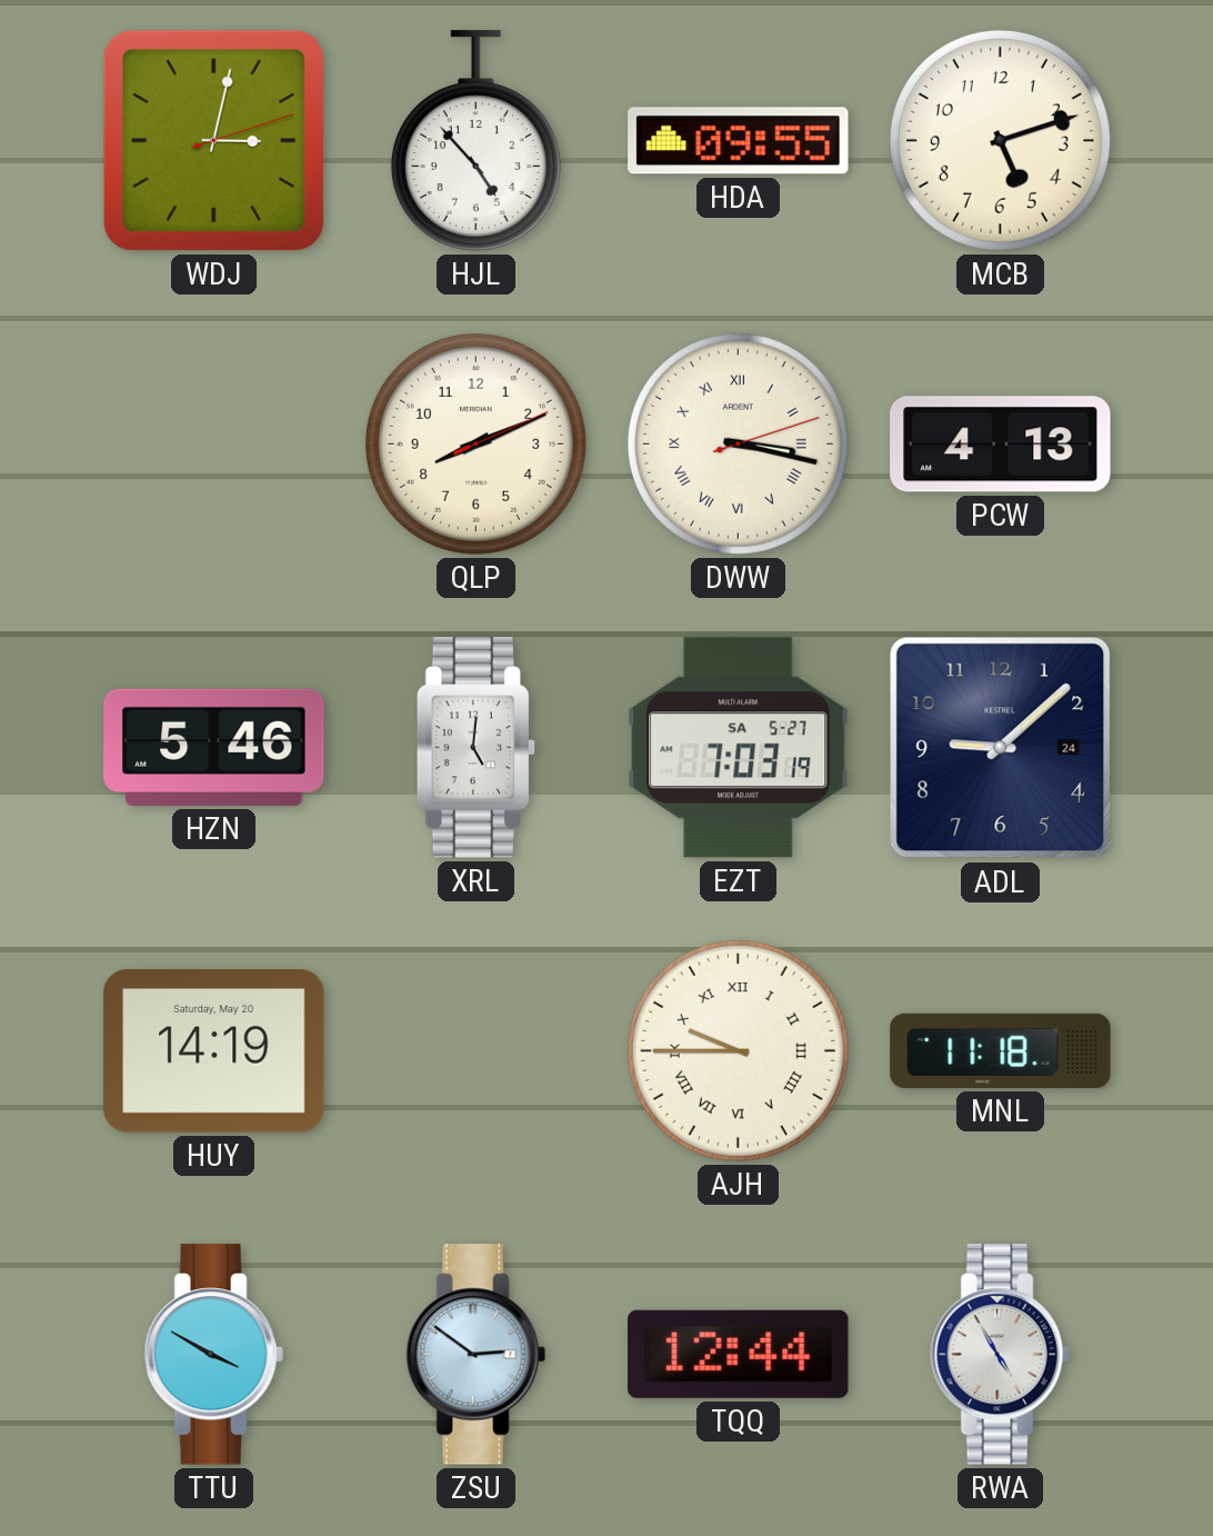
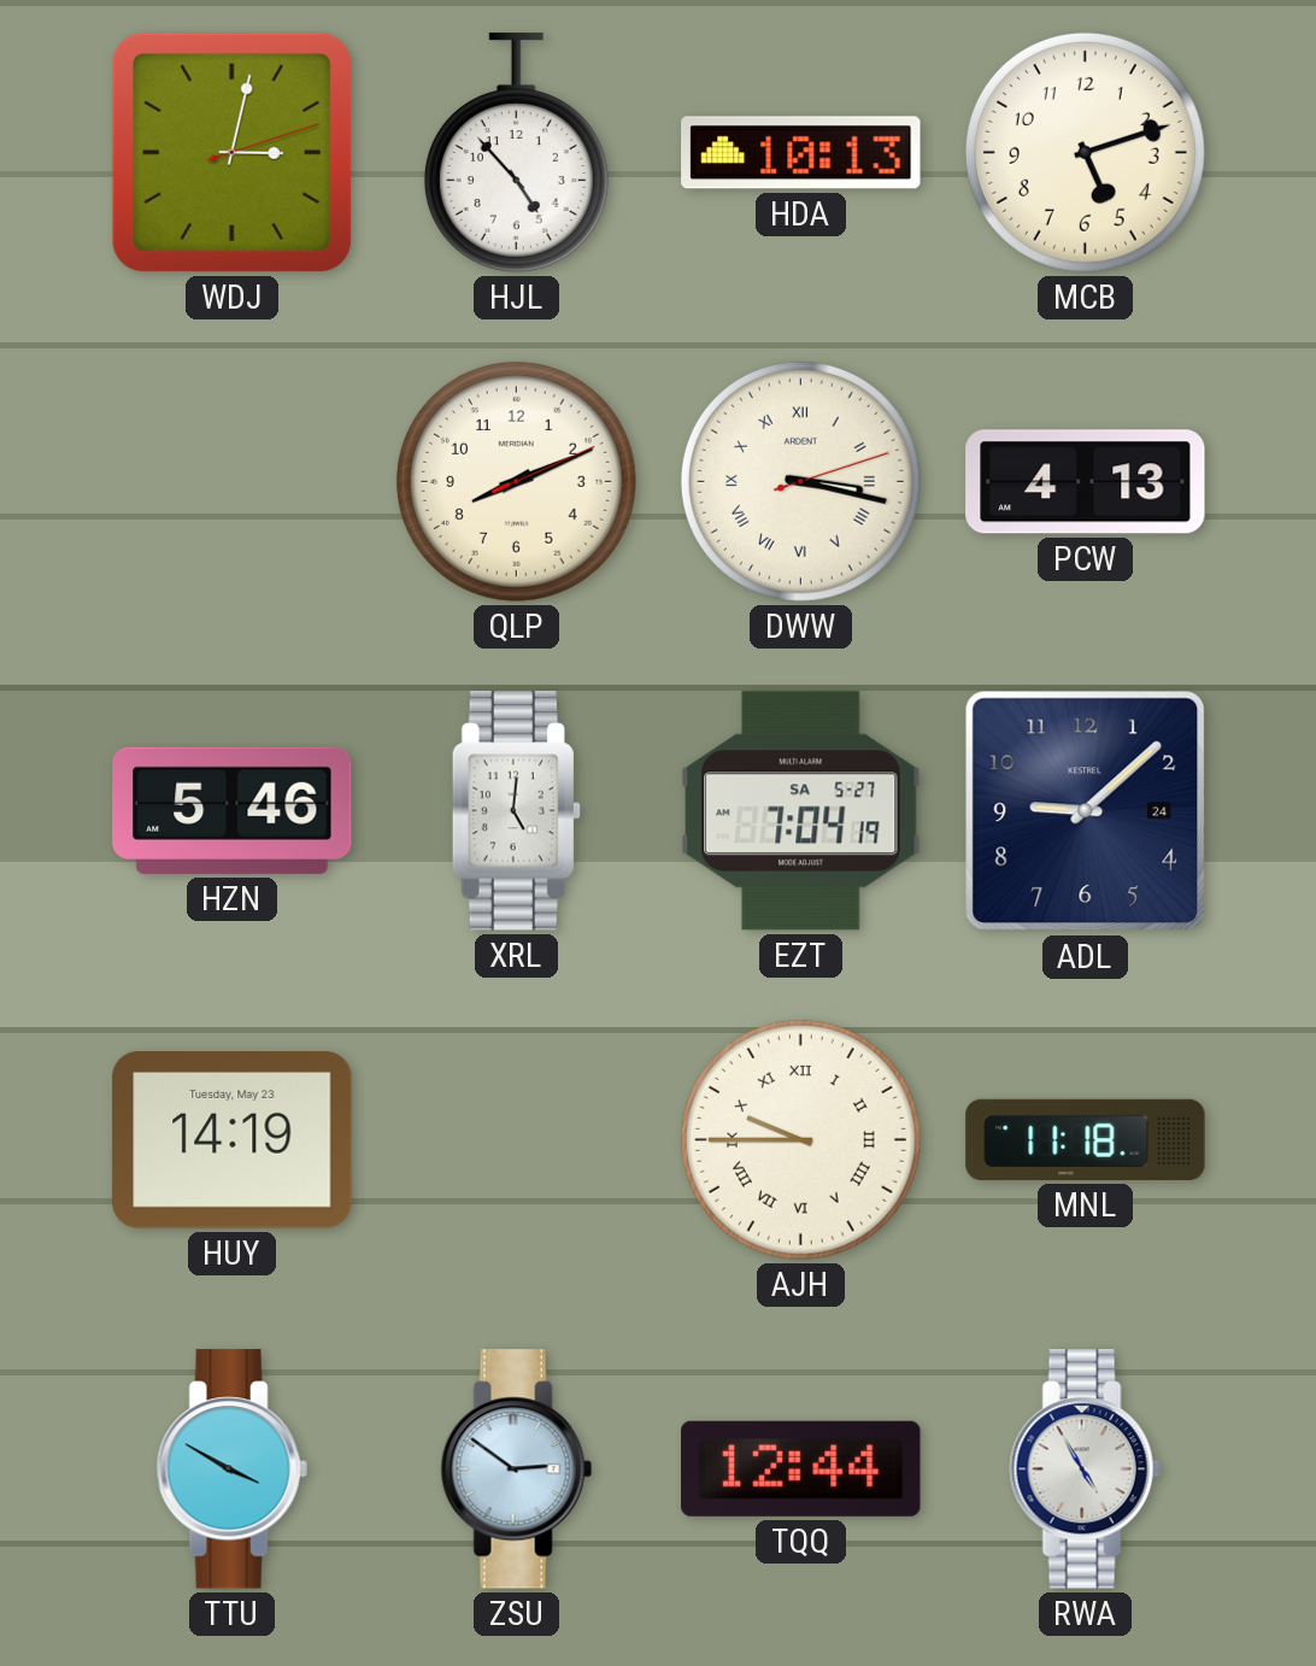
HDA: 09:55 -> 10:13
EZT: 7:03 -> 7:04
HUY date: Saturday, May 20 -> Tuesday, May 23
